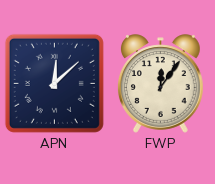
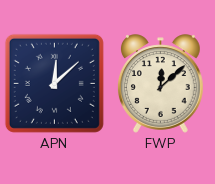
FWP: 12:06 -> 12:08
